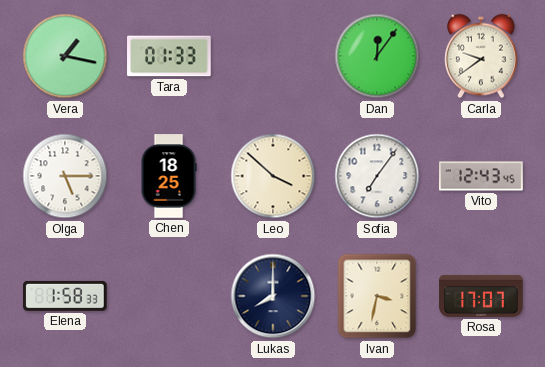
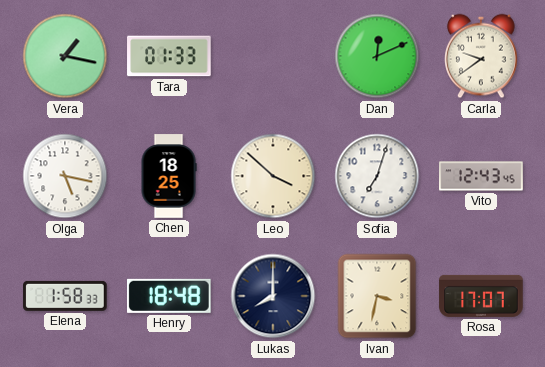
Dan: 12:06 -> 12:11
Olga: 5:15 -> 5:17
Sofia: 7:06 -> 7:03
Henry: none -> 18:48
